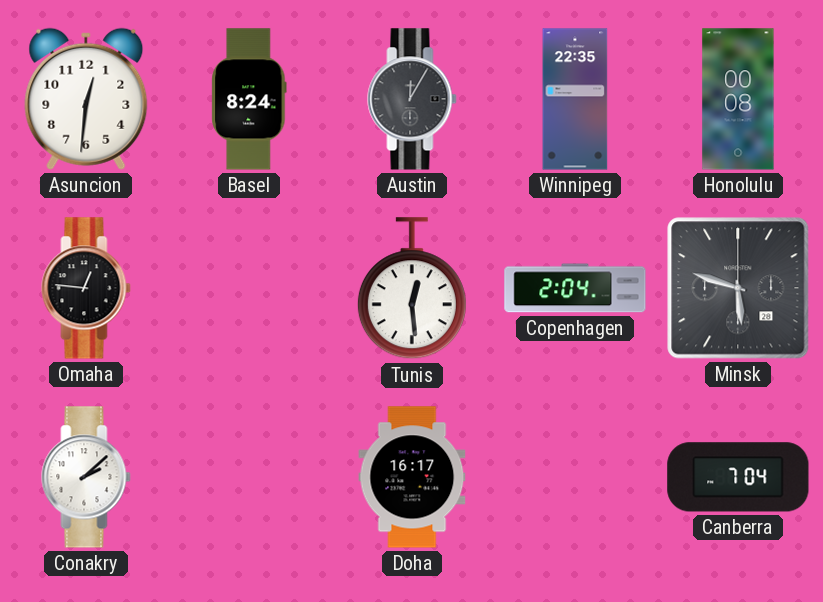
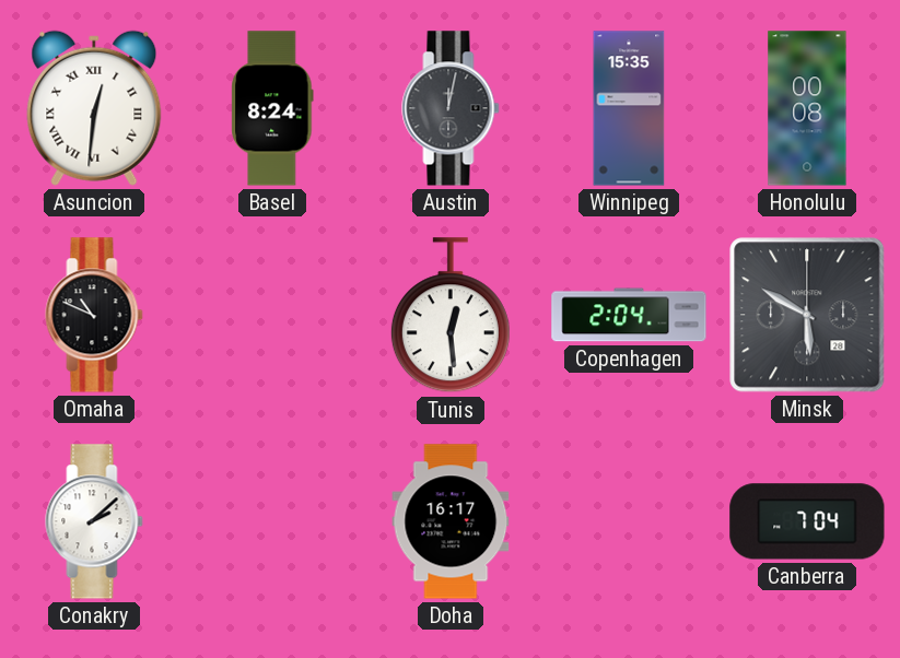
Asuncion numerals: Arabic -> Roman
Austin: 12:05 -> 12:02
Winnipeg: 22:35 -> 15:35
Omaha: 12:46 -> 10:49
Minsk: 5:48 -> 5:50
